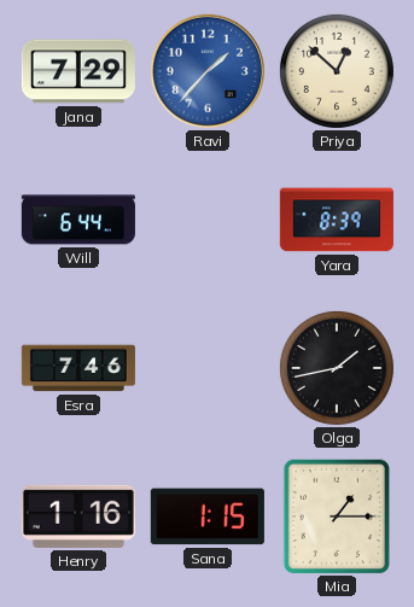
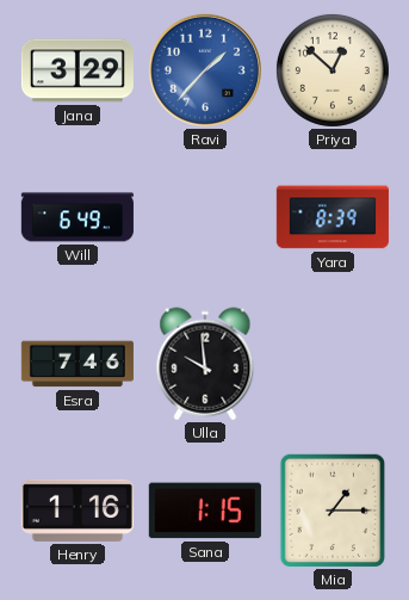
Jana: 7:29 -> 3:29
Will: 6:44 -> 6:49
Ulla: none -> 9:59
Olga: 1:43 -> none
